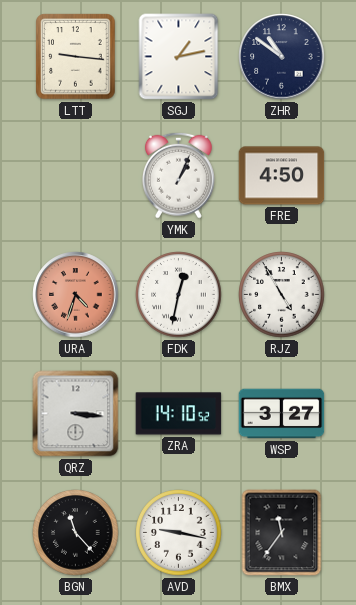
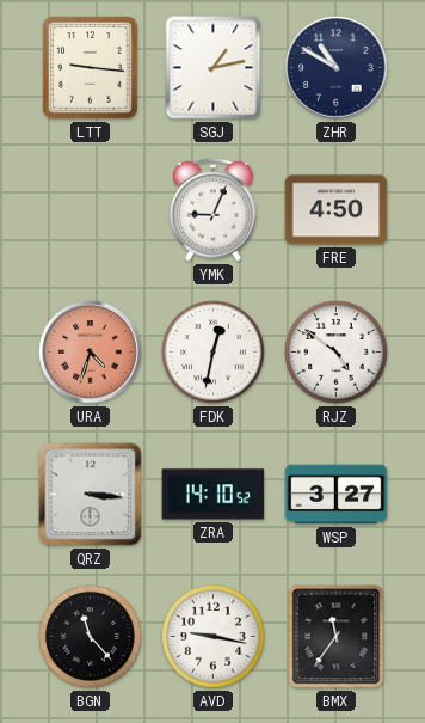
ZHR: 10:51 -> 10:50
YMK: 1:04 -> 9:04
RJZ: 4:55 -> 4:51
